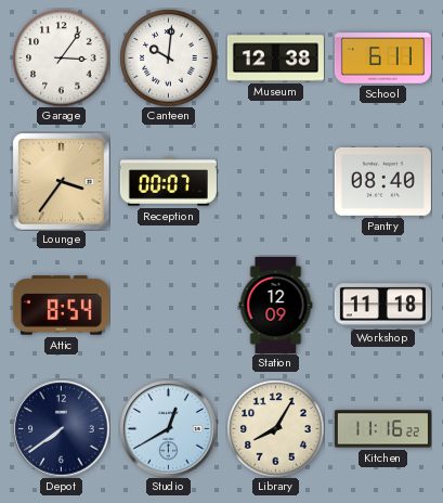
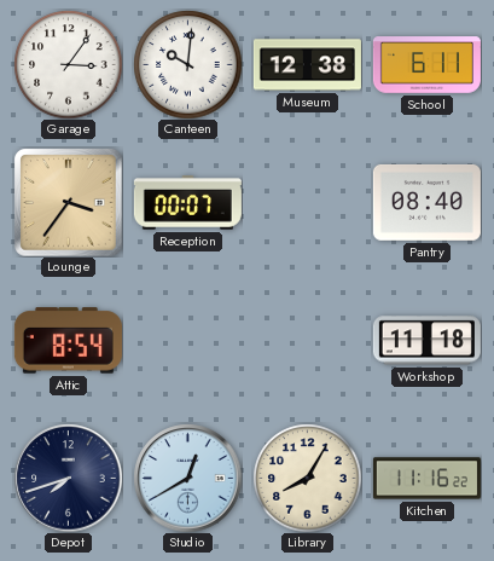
Station: 12:09 -> none
Depot: 7:39 -> 7:42
